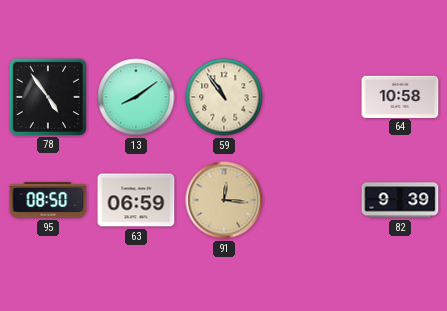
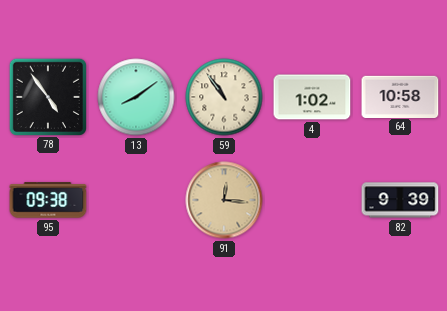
4: none -> 1:02
95: 08:50 -> 09:38
63: 06:59 -> none
